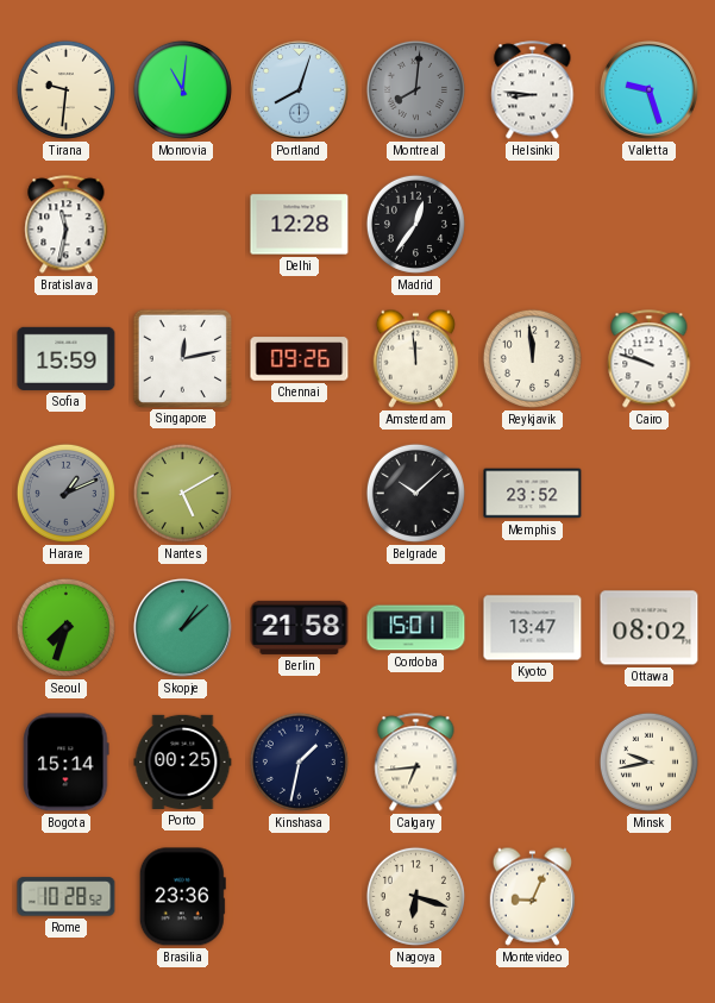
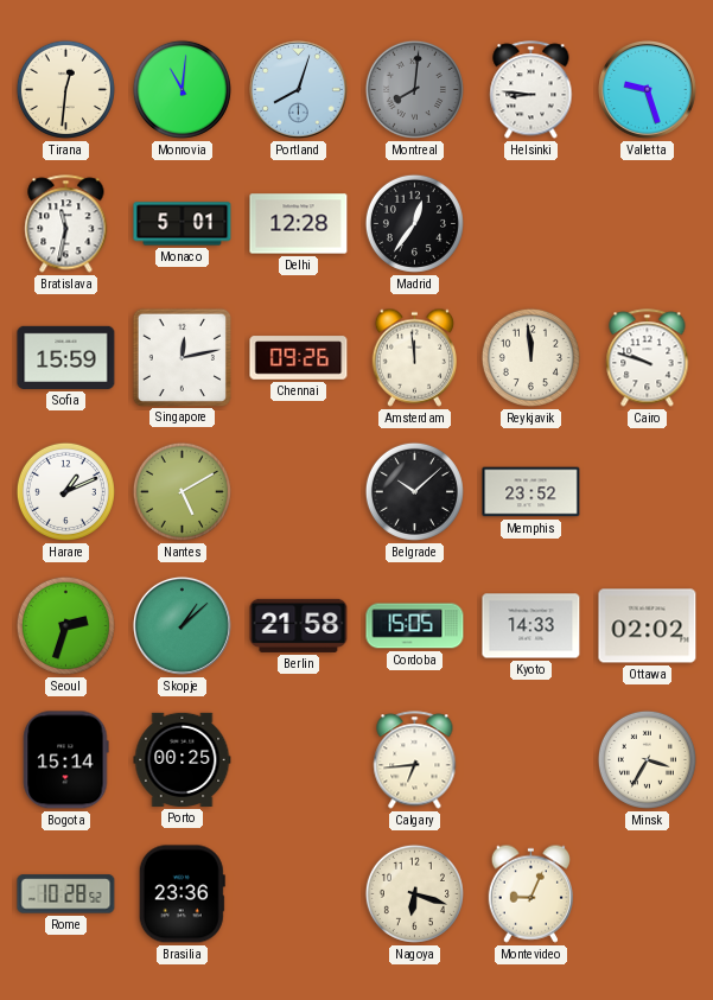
Tirana: 9:31 -> 12:31
Monaco: none -> 5:01
Harare dial: grey -> white
Seoul: 7:33 -> 2:33
Cordoba: 15:01 -> 15:05
Kyoto: 13:47 -> 14:33
Ottawa: 08:02 -> 02:02
Kinshasa: 1:32 -> none
Minsk: 9:43 -> 3:35
